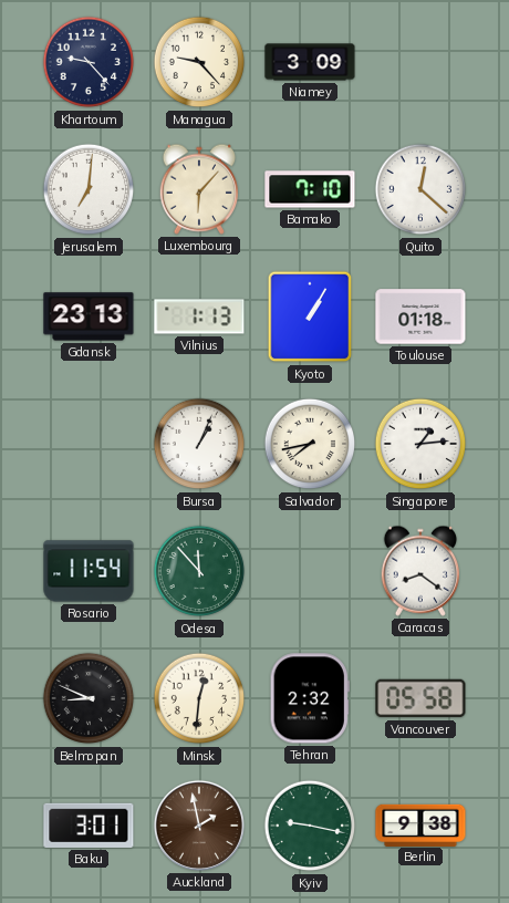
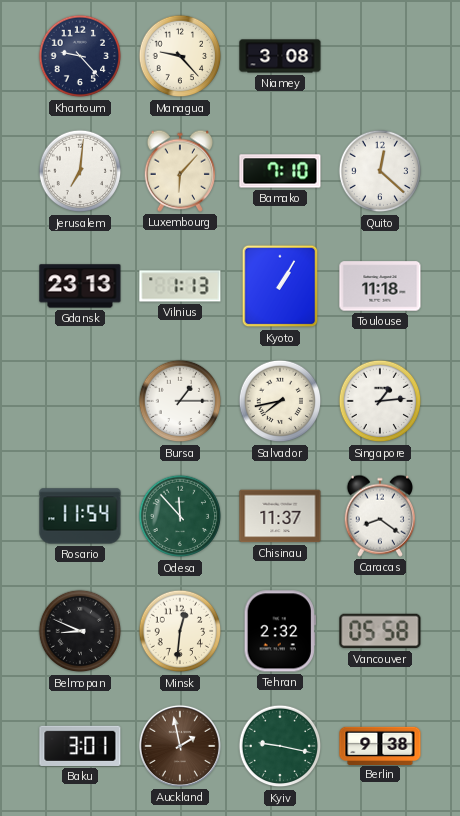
Niamey: 3:09 -> 3:08
Toulouse: 01:18 -> 11:18
Bursa: 1:04 -> 1:15
Chisinau: none -> 11:37
